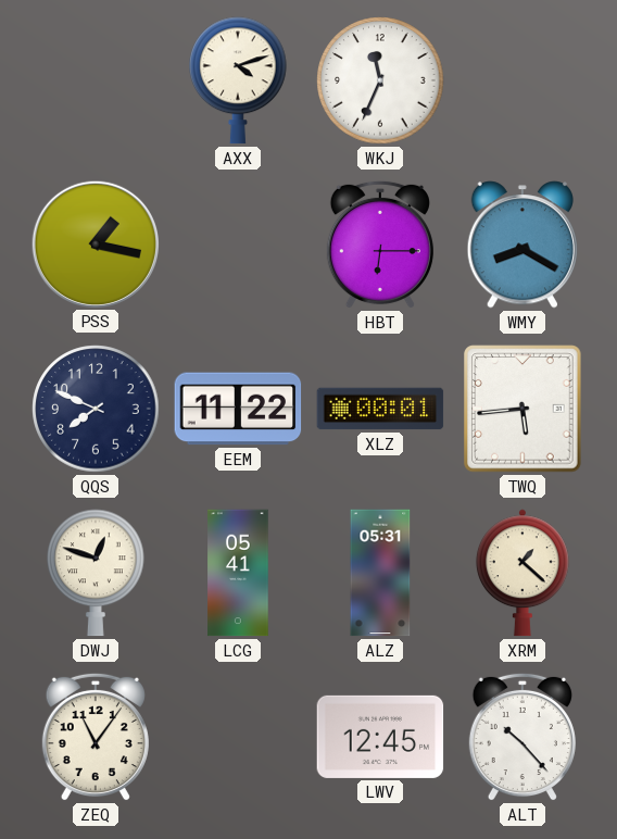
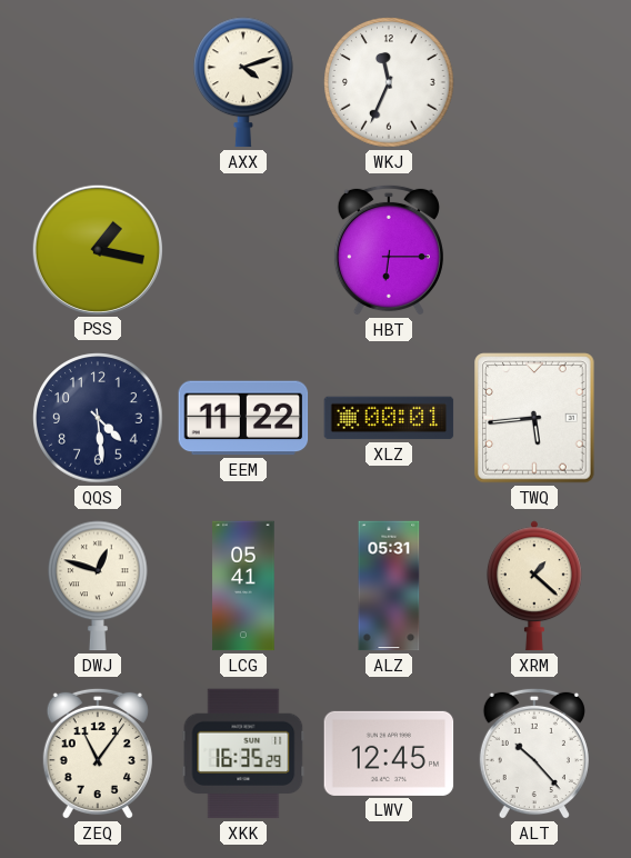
WMY: 8:20 -> none
QQS: 7:49 -> 4:29
XKK: none -> 16:35
